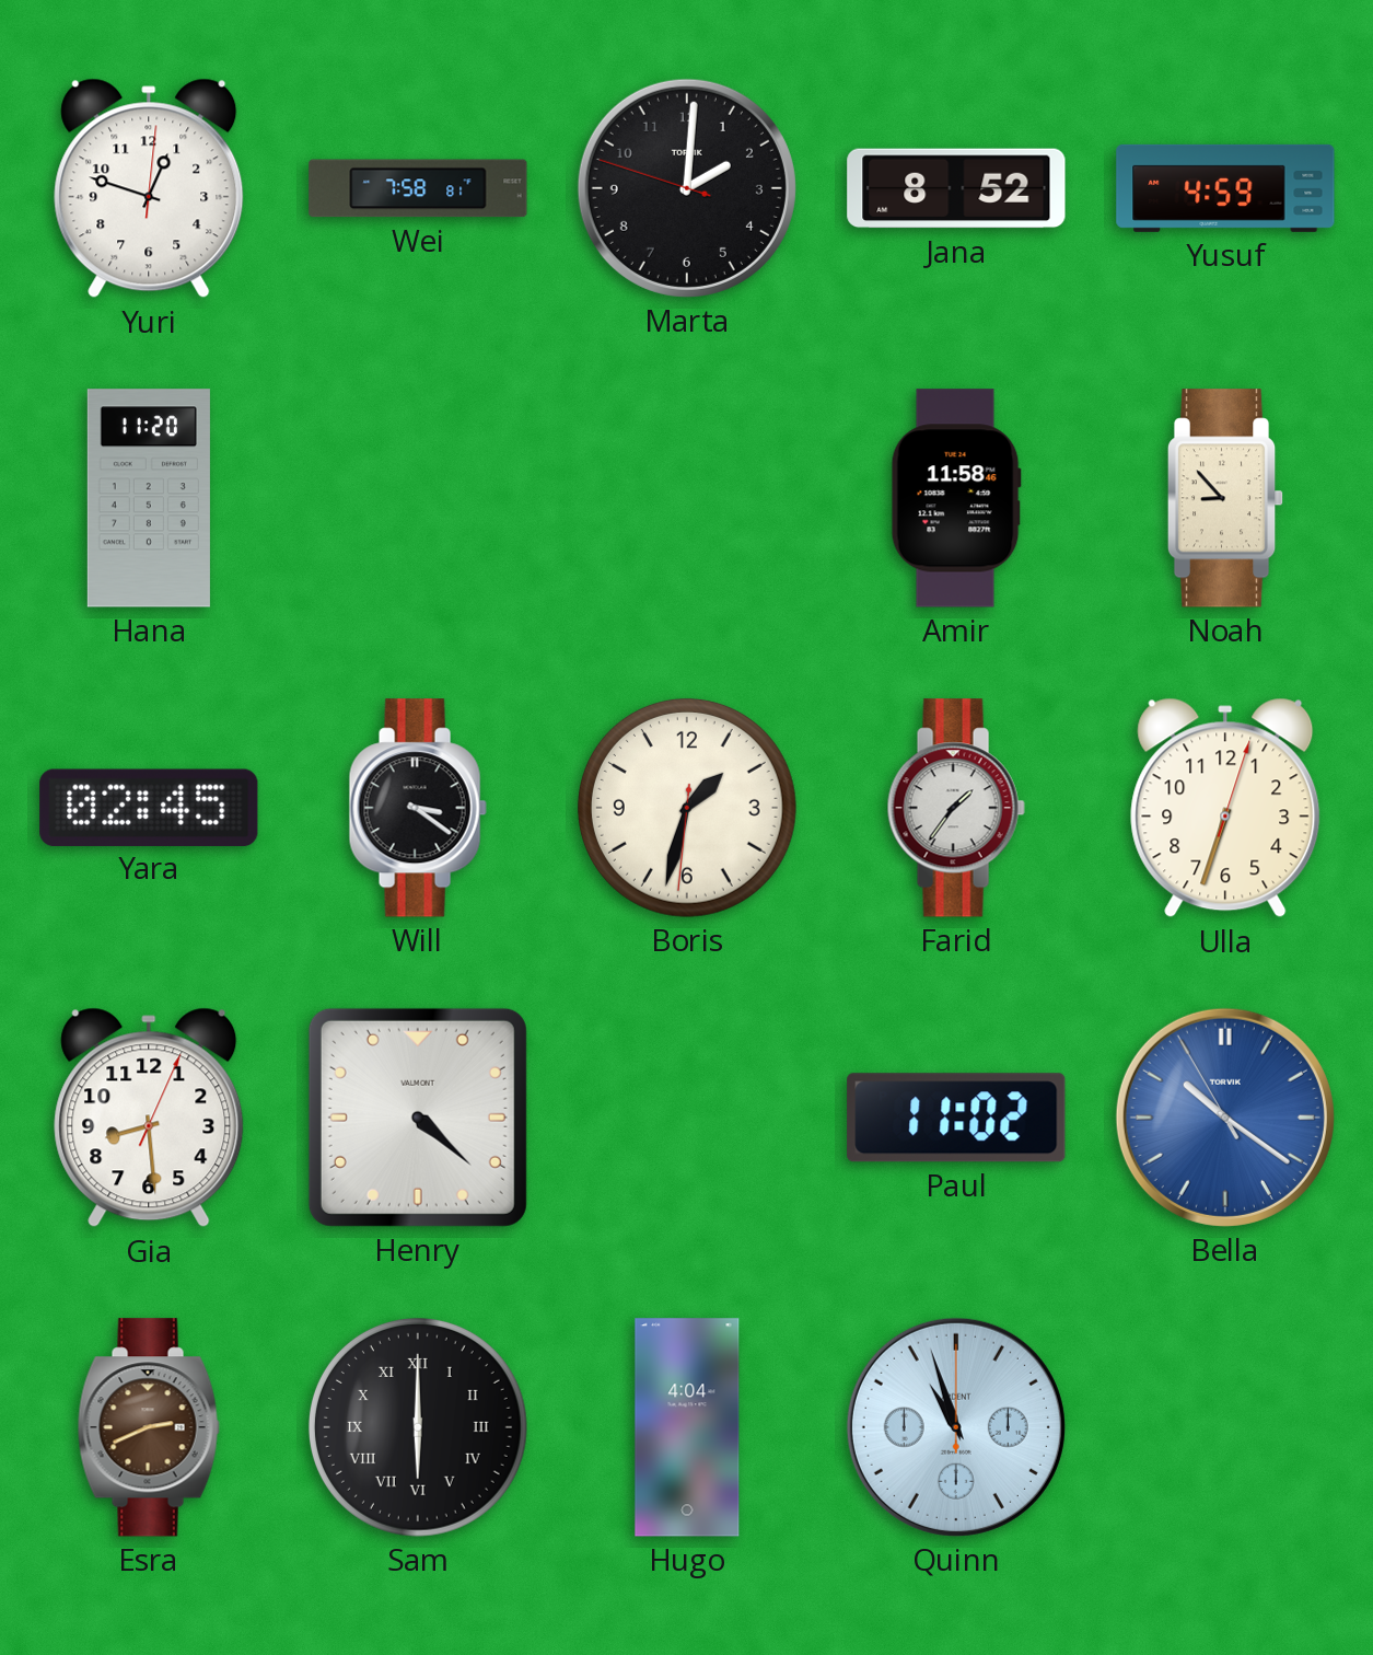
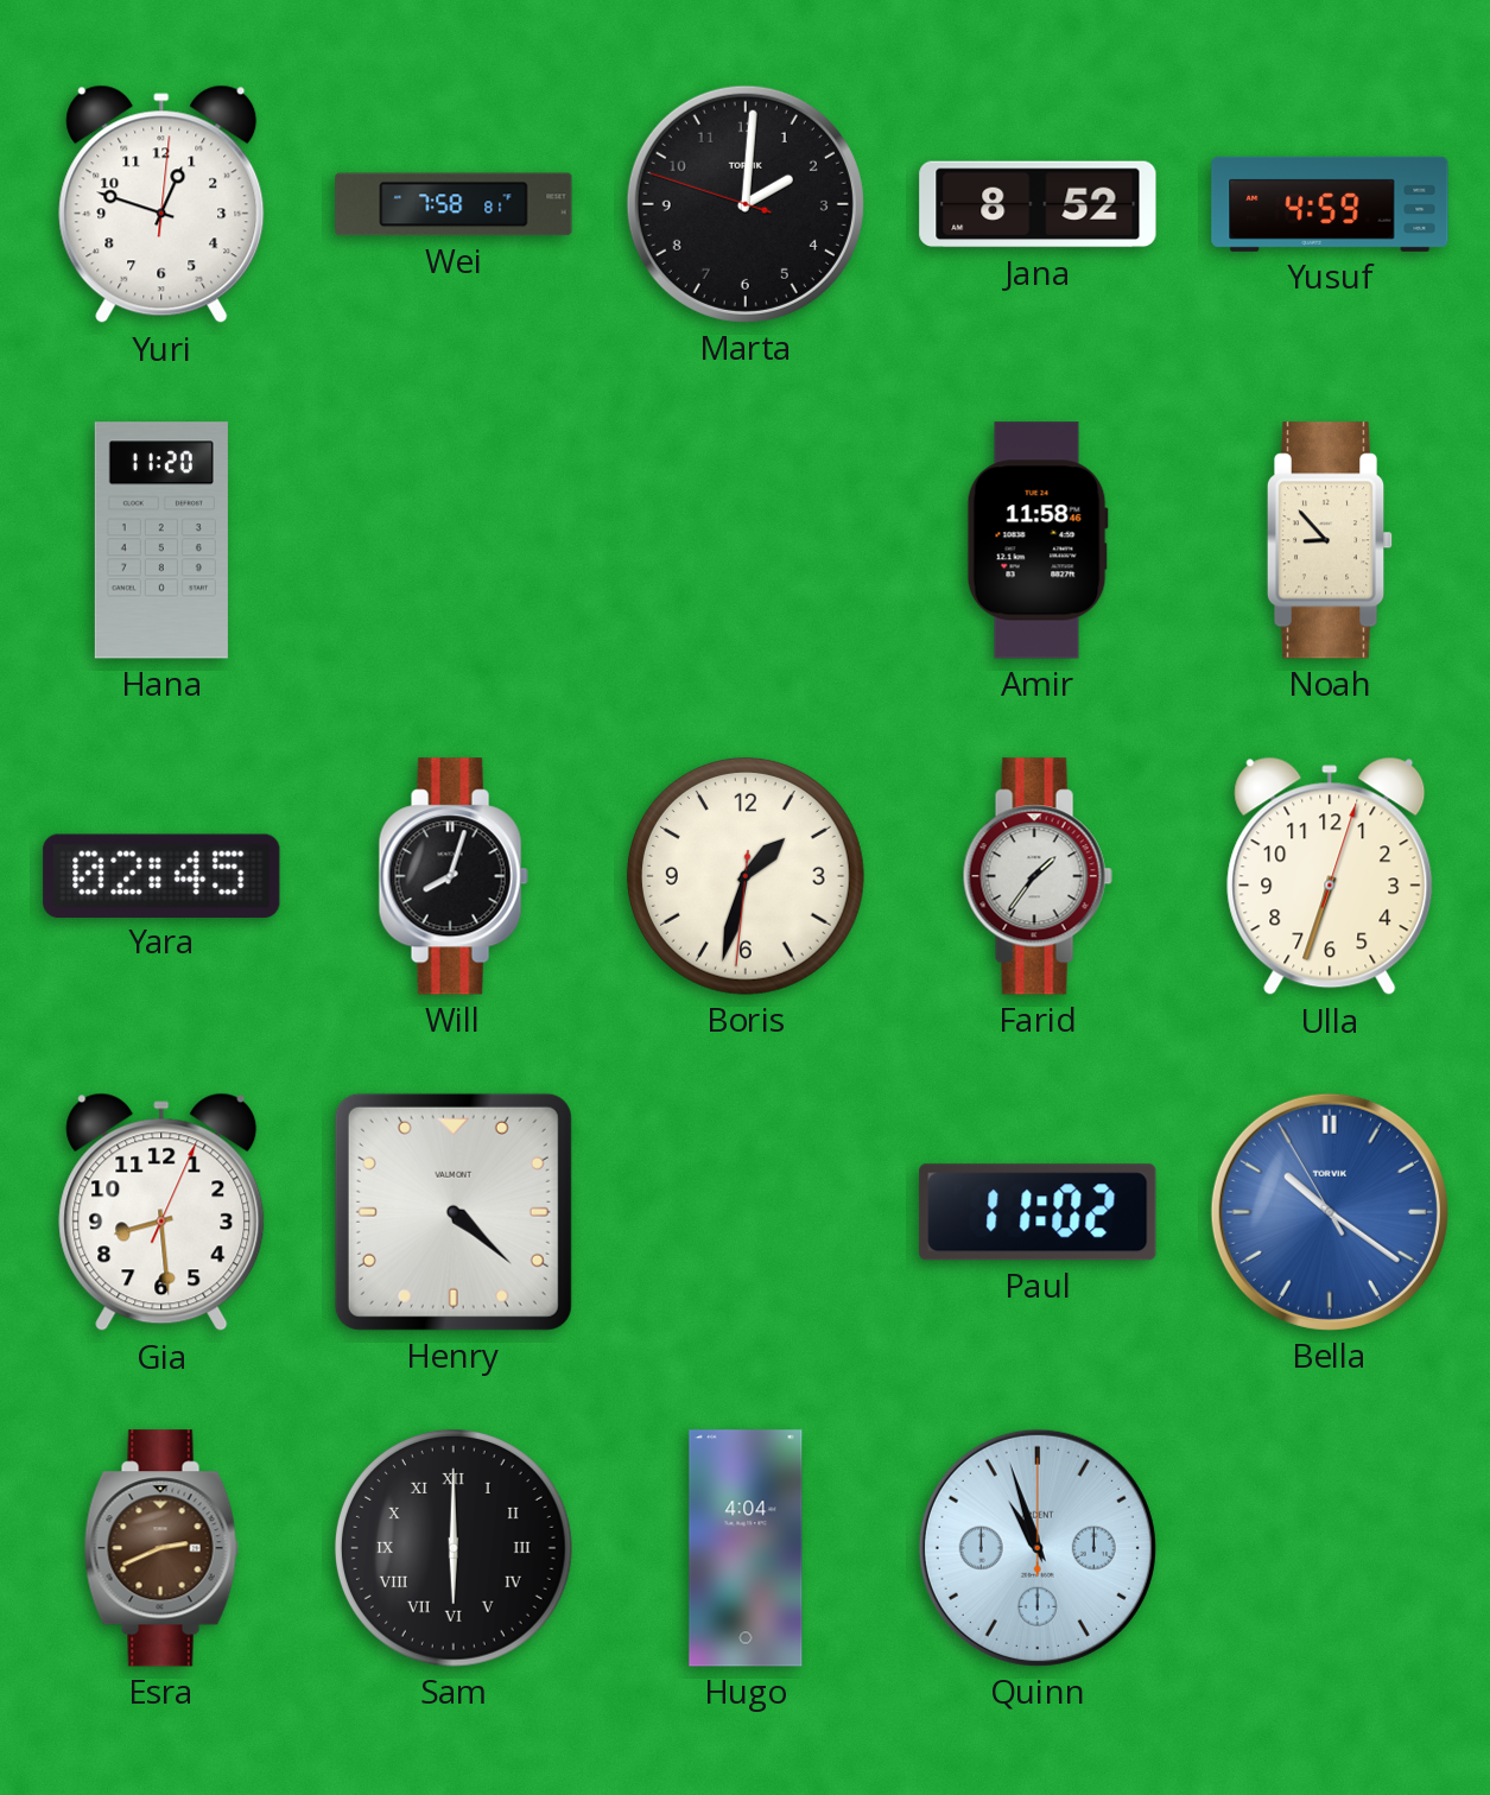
Will: 3:21 -> 8:03
